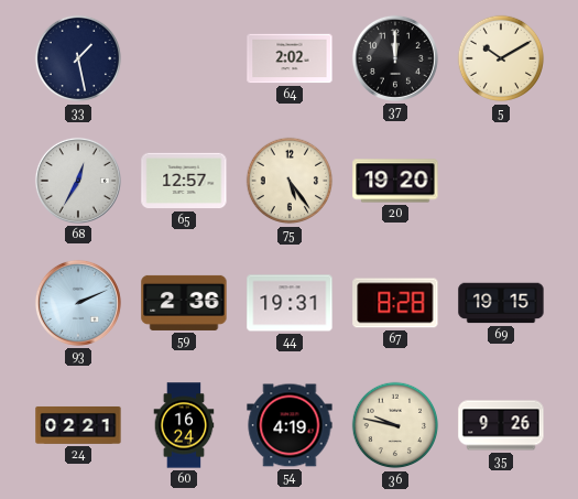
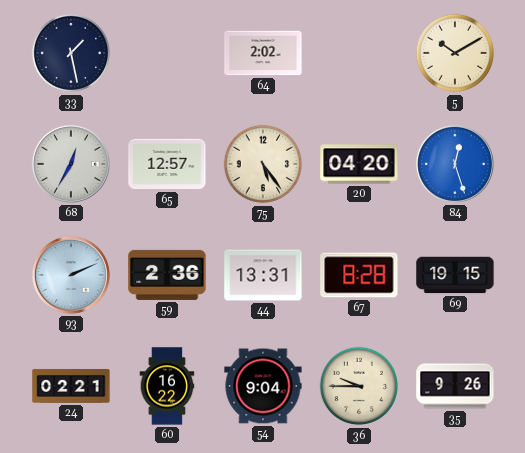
37: 12:00 -> none
20: 19:20 -> 04:20
84: none -> 12:27
44: 19:31 -> 13:31
60: 16:24 -> 16:22
54: 4:19 -> 9:04
36: 9:47 -> 9:45
